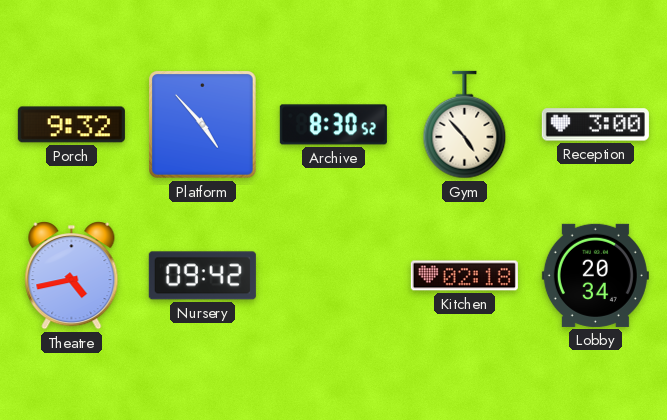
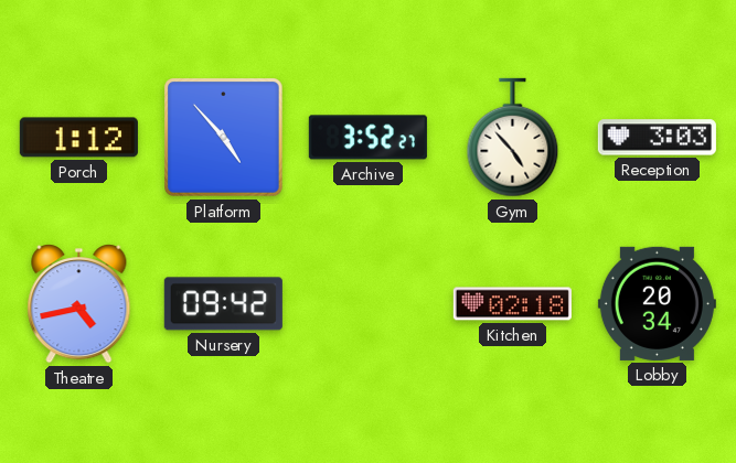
Porch: 9:32 -> 1:12
Archive: 8:30 -> 3:52
Reception: 3:00 -> 3:03
